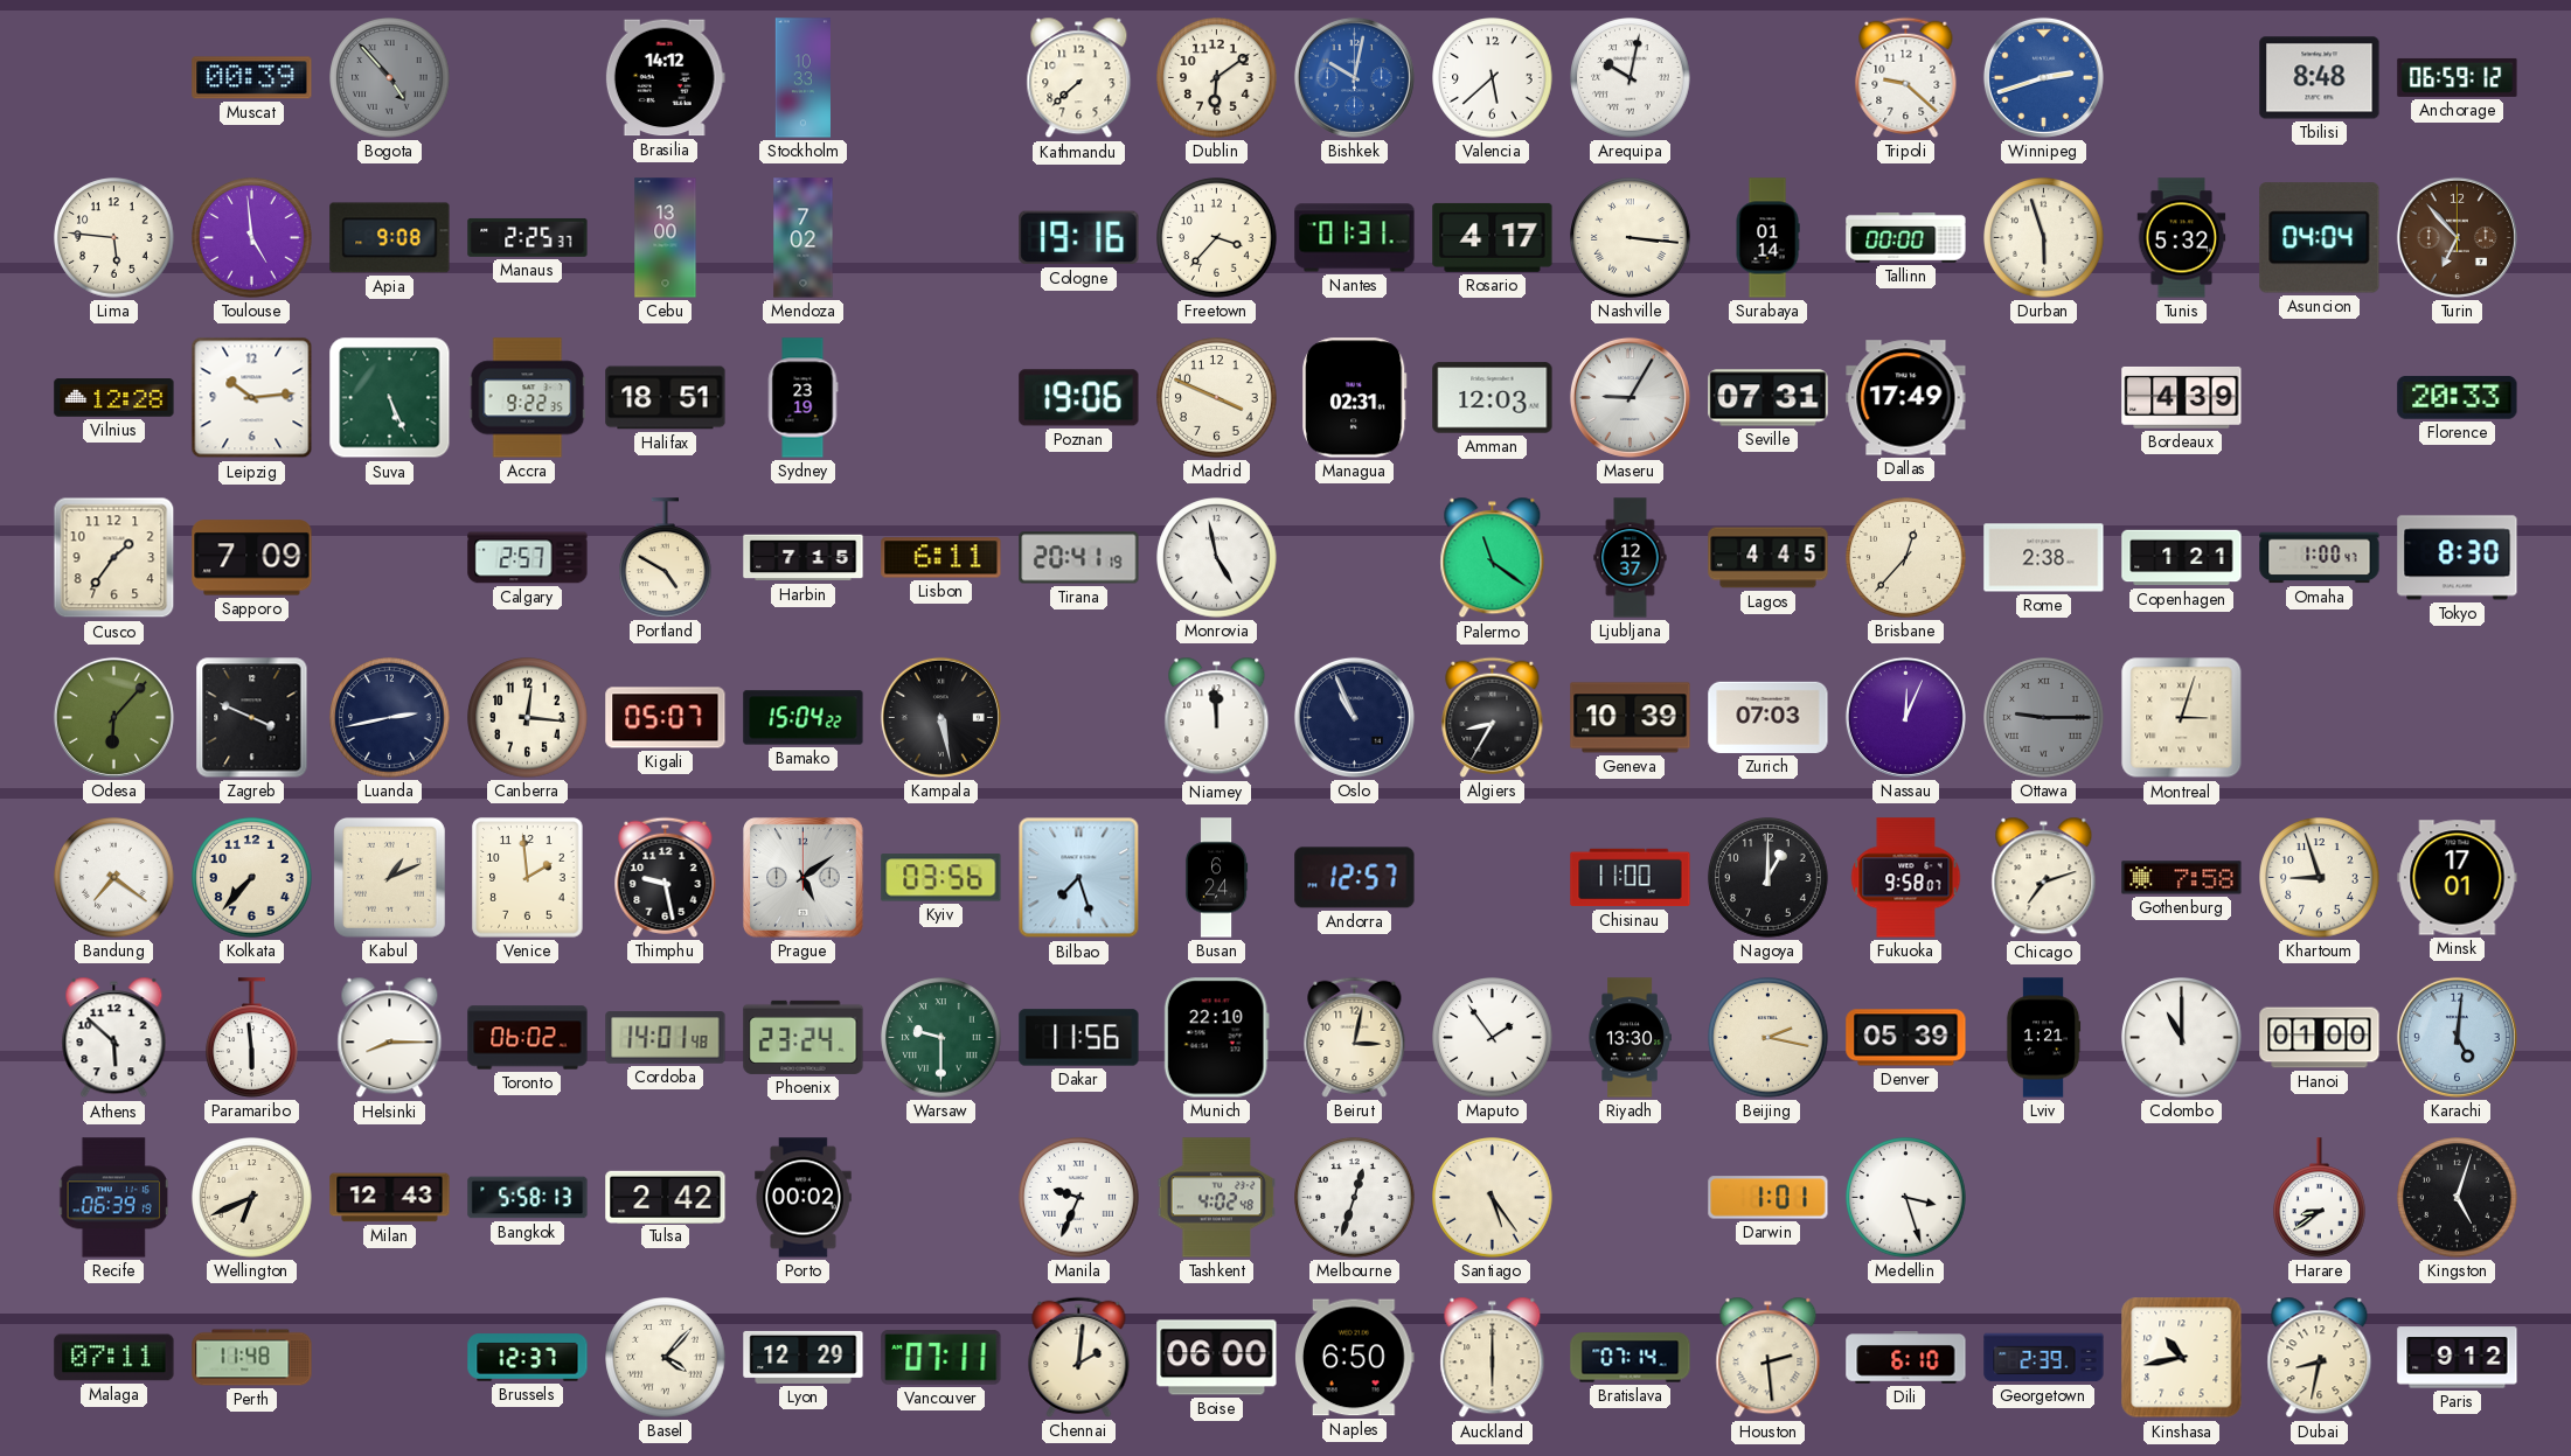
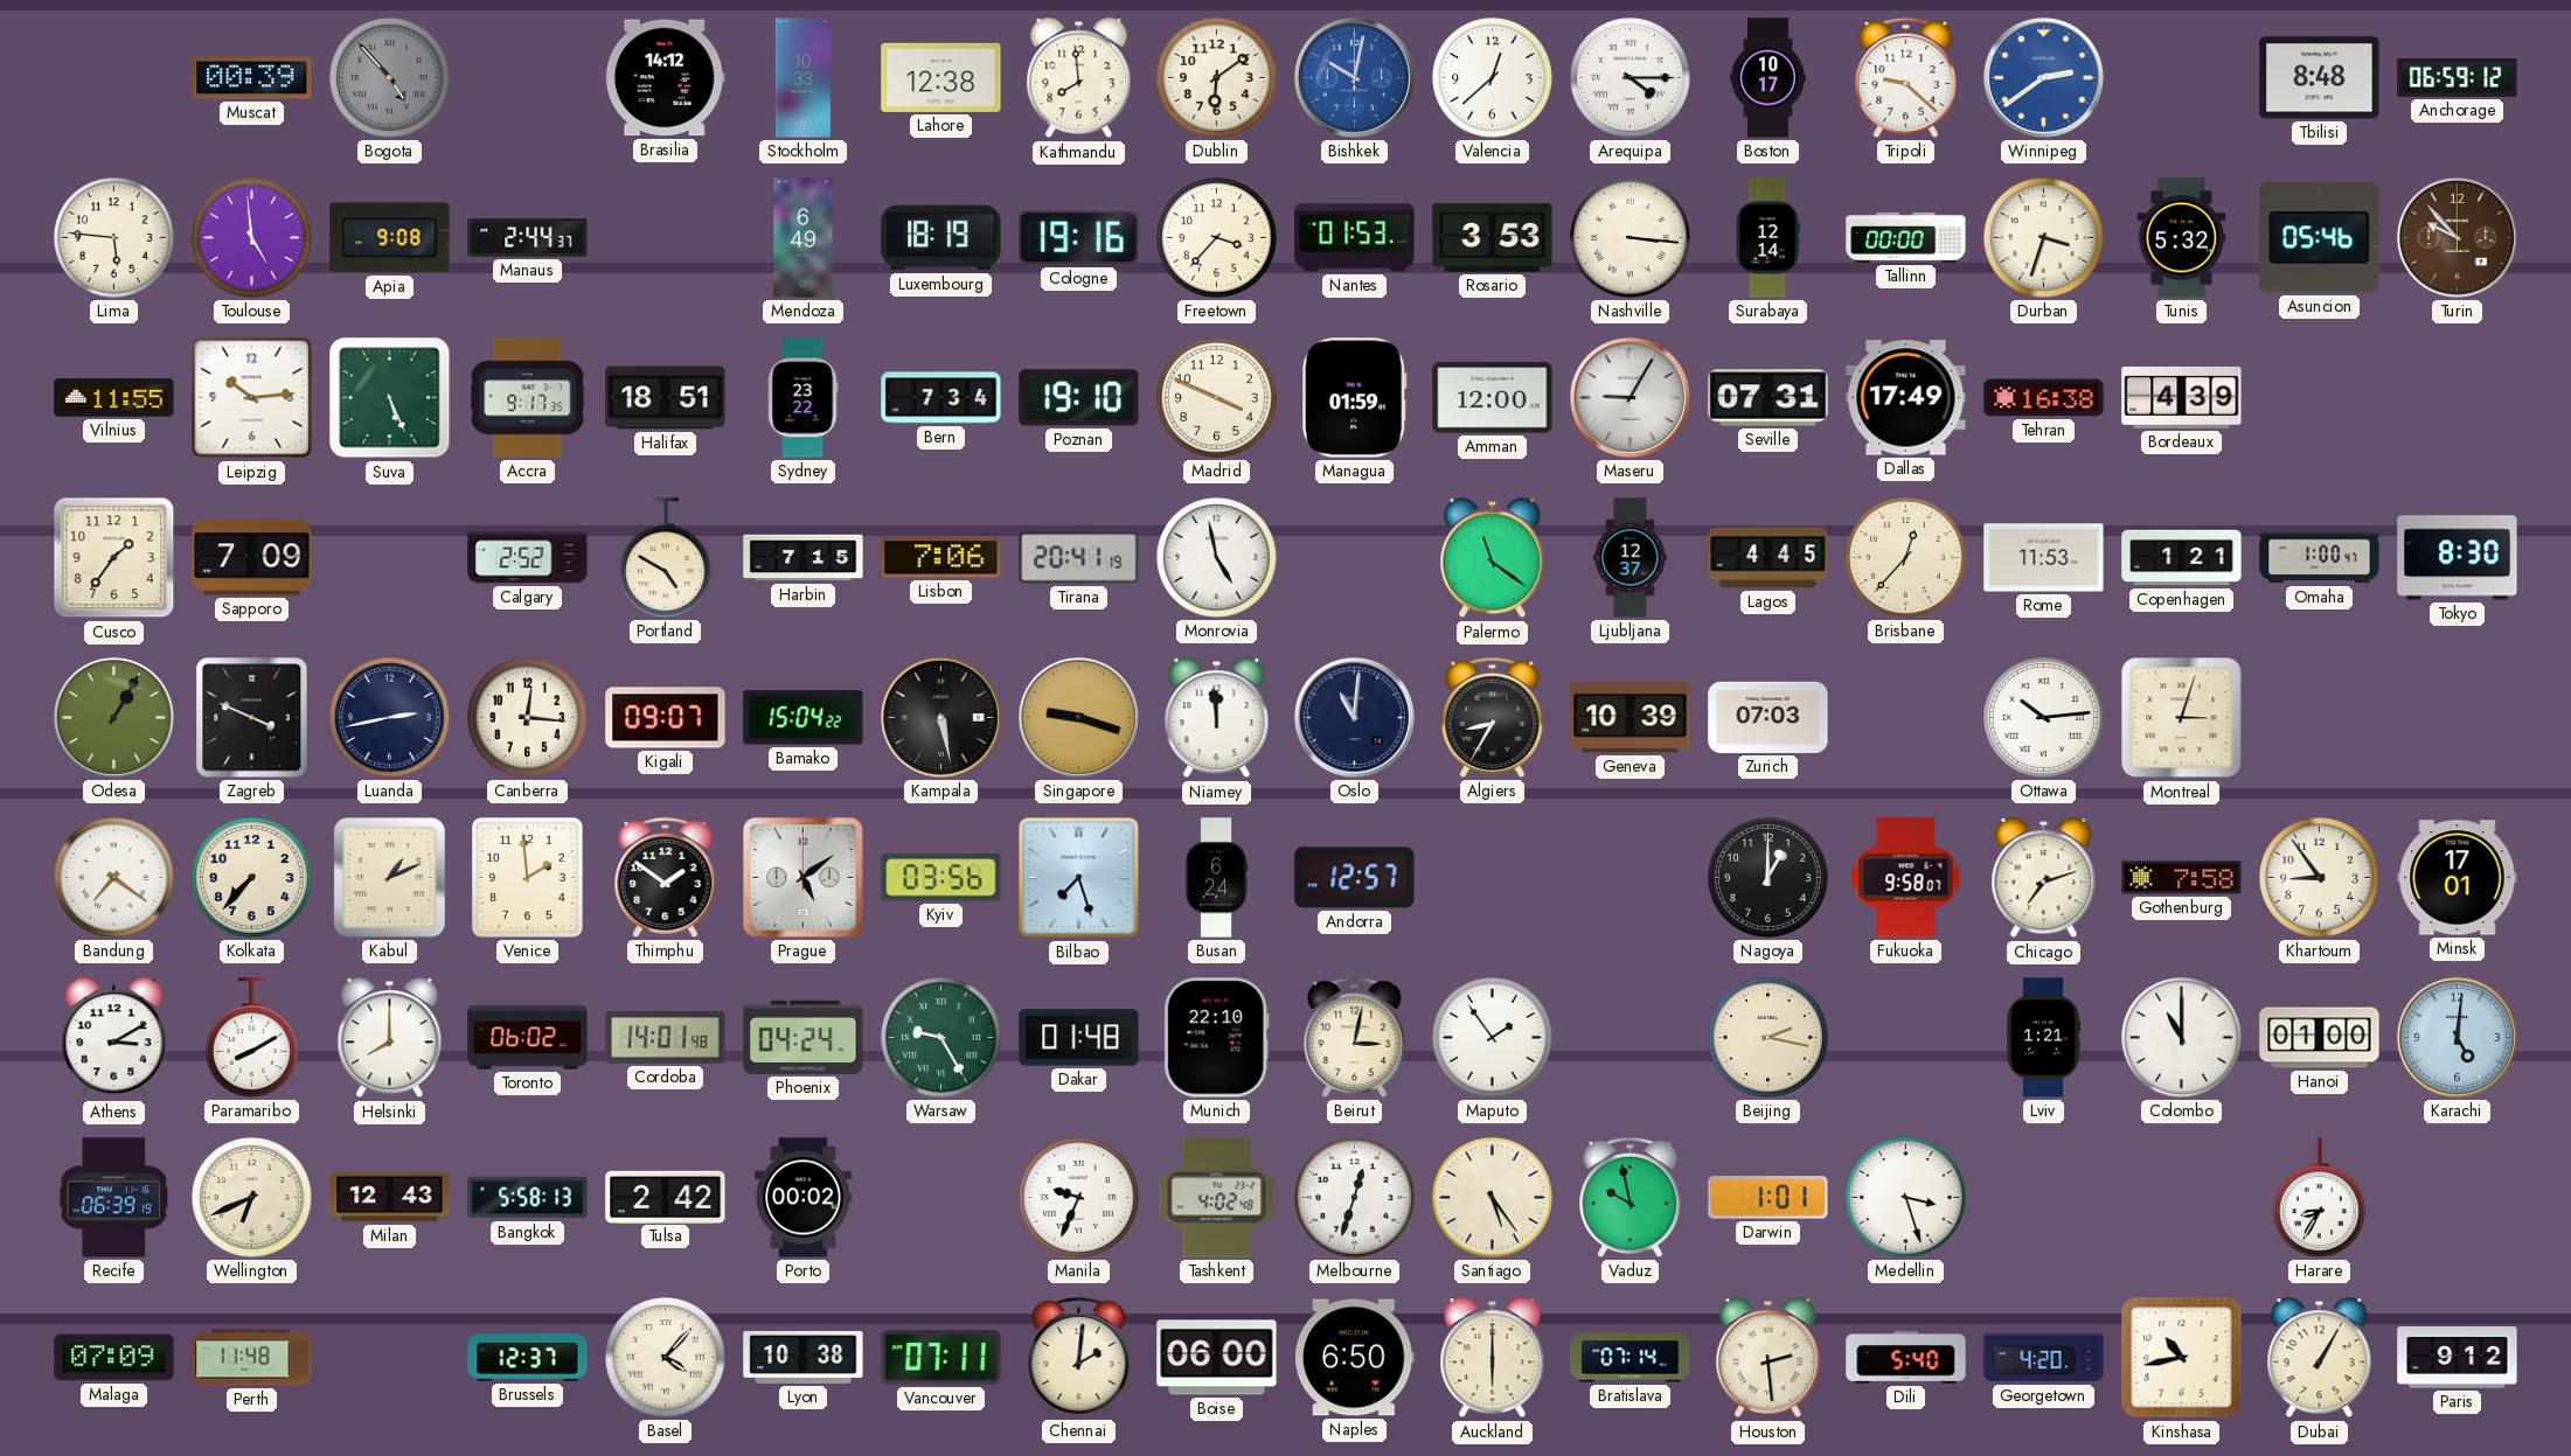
Lahore: none -> 12:38
Kathmandu: 7:38 -> 7:59
Valencia: 5:38 -> 12:38
Arequipa: 10:02 -> 4:15
Boston: none -> 10:17
Winnipeg: 2:42 -> 2:39
Manaus: 2:25 -> 2:44
Cebu: 13:00 -> none
Mendoza: 7:02 -> 6:49
Luxembourg: none -> 18:19
Nantes: 01:31 -> 01:53
Rosario: 4:17 -> 3:53
Surabaya: 01:14 -> 12:14
Durban: 5:57 -> 3:33
Asuncion: 04:04 -> 05:46
Turin: 6:53 -> 9:53
Vilnius: 12:28 -> 11:55
Accra: 9:22 -> 9:17
Sydney: 23:19 -> 23:22
Bern: none -> 7:34
Poznan: 19:06 -> 19:10
Managua: 02:31 -> 01:59
Amman: 12:03 -> 12:00
Tehran: none -> 16:38
Florence: 20:33 -> none
Calgary: 2:57 -> 2:52
Lisbon: 6:11 -> 7:06
Rome: 2:38 -> 11:53
Odesa: 6:07 -> 1:05
Kigali: 05:07 -> 09:07
Singapore: none -> 9:18
Oslo: 10:56 -> 11:01
Nassau: 12:04 -> none
Ottawa: 9:15 -> 10:14
Ottawa dial: grey -> white
Thimphu: 9:28 -> 1:51
Chisinau: 11:00 -> none
Khartoum: 8:57 -> 8:54
Athens: 5:52 -> 3:10
Paramaribo: 5:59 -> 8:10
Helsinki: 8:15 -> 8:00
Phoenix: 23:24 -> 04:24
Warsaw: 9:30 -> 9:25
Dakar: 11:56 -> 01:48
Riyadh: 13:30 -> none
Denver: 05:39 -> none
Vaduz: none -> 9:58
Harare: 8:39 -> 8:35
Kingston: 5:03 -> none
Malaga: 07:11 -> 07:09
Lyon: 12:29 -> 10:38
Dili: 6:10 -> 5:40
Georgetown: 2:39 -> 4:20
Dubai: 8:32 -> 1:05
